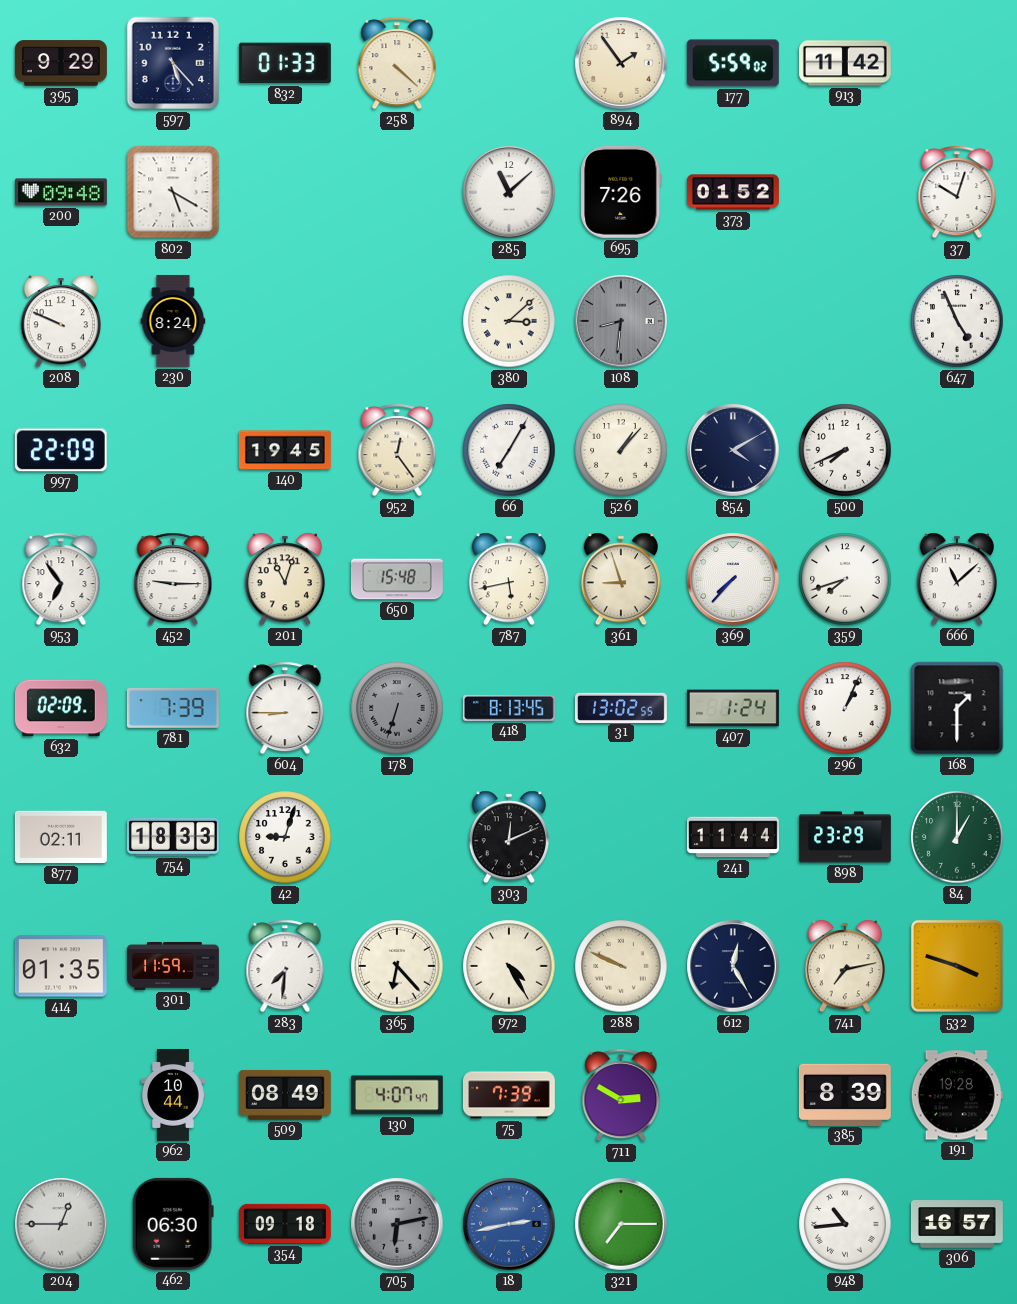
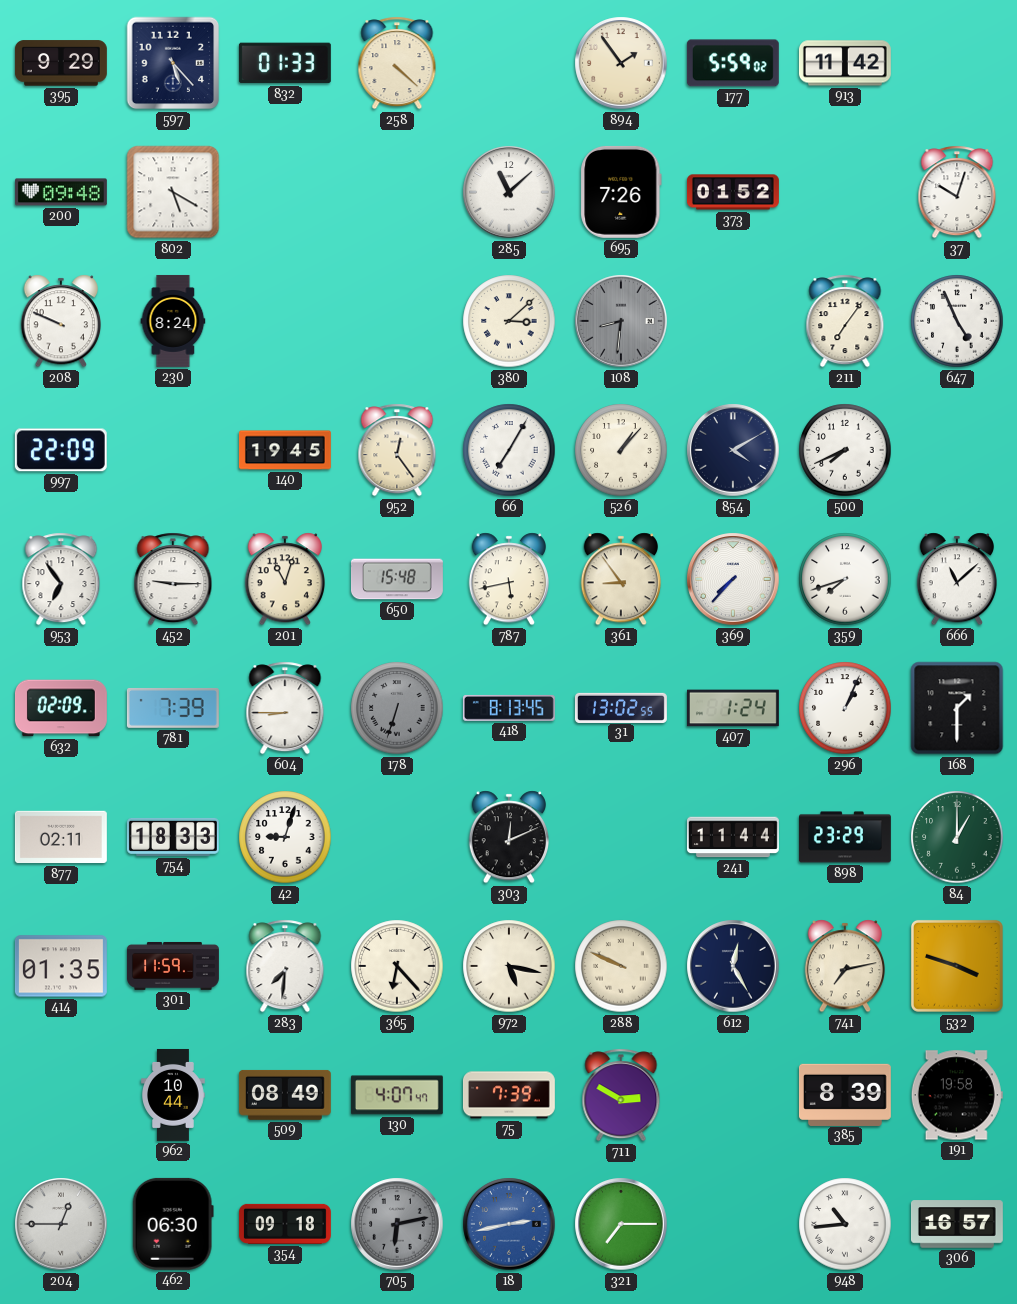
211: none -> 7:06
361: 8:57 -> 8:54
972: 4:25 -> 5:17
191: 19:28 -> 19:58
